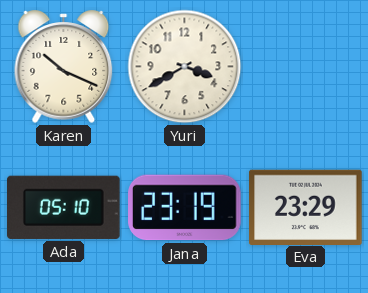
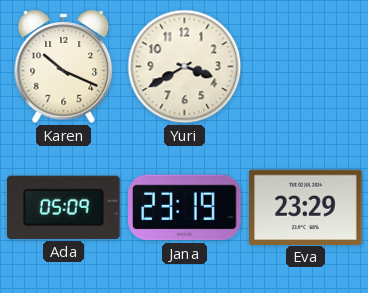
Ada: 05:10 -> 05:09
